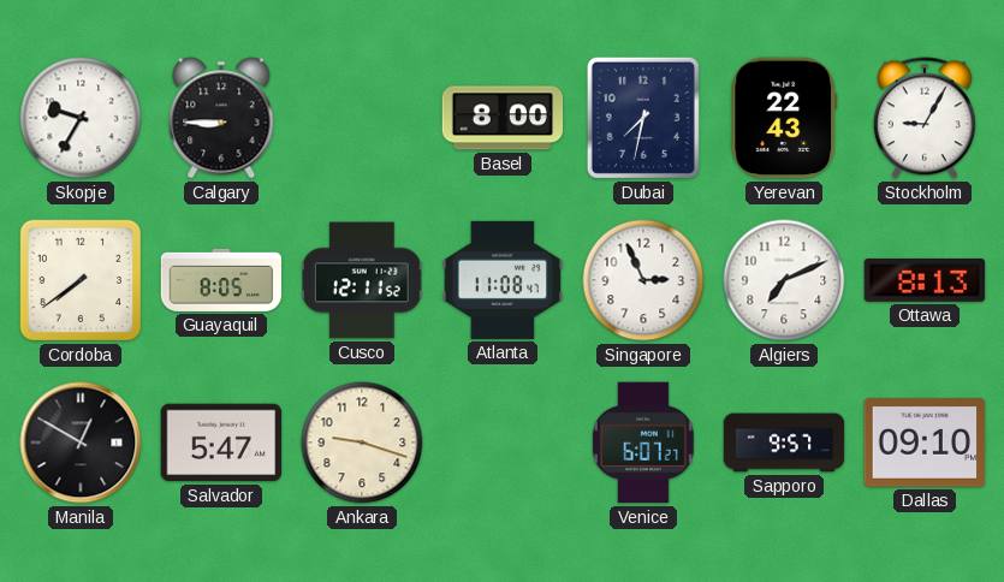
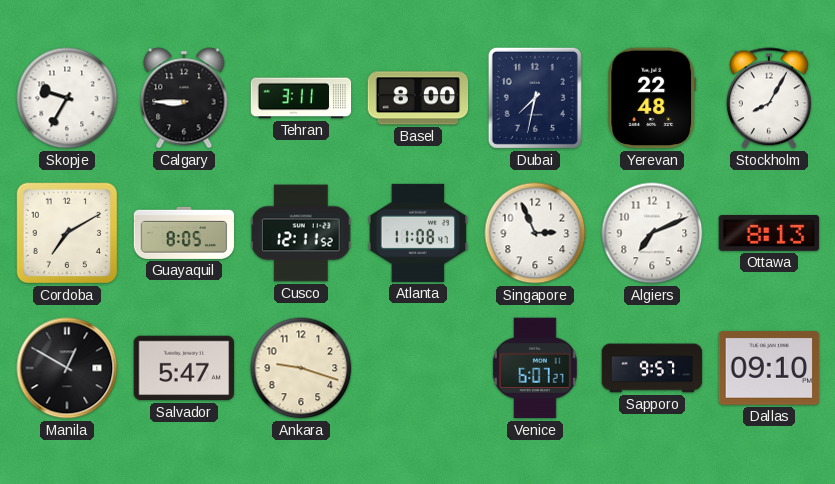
Tehran: none -> 3:11
Yerevan: 22:43 -> 22:48
Stockholm: 9:05 -> 8:05
Cordoba: 7:39 -> 7:10
